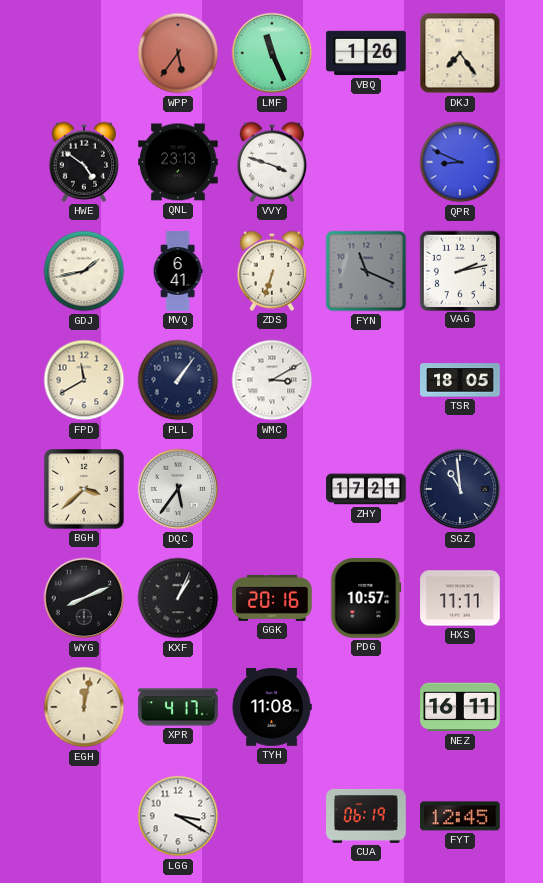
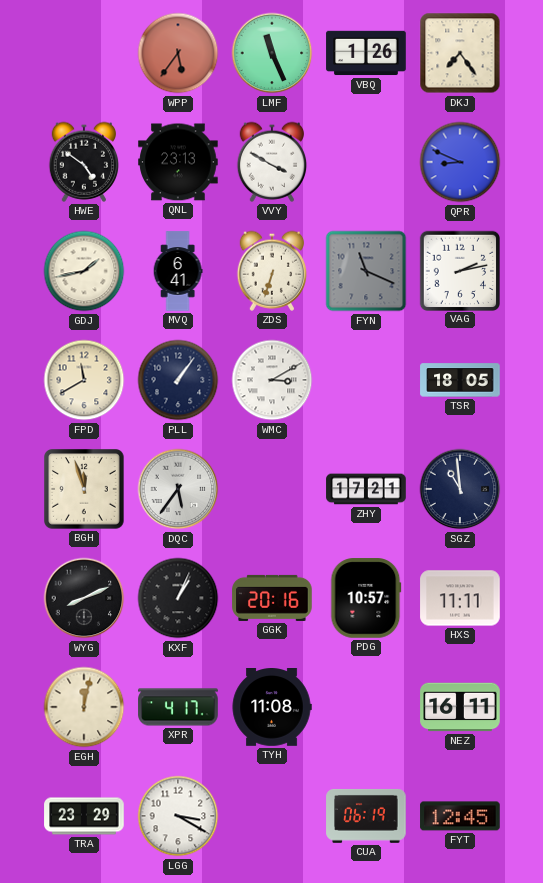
VVY: 3:48 -> 3:50
BGH: 3:38 -> 11:57
TRA: none -> 23:29
